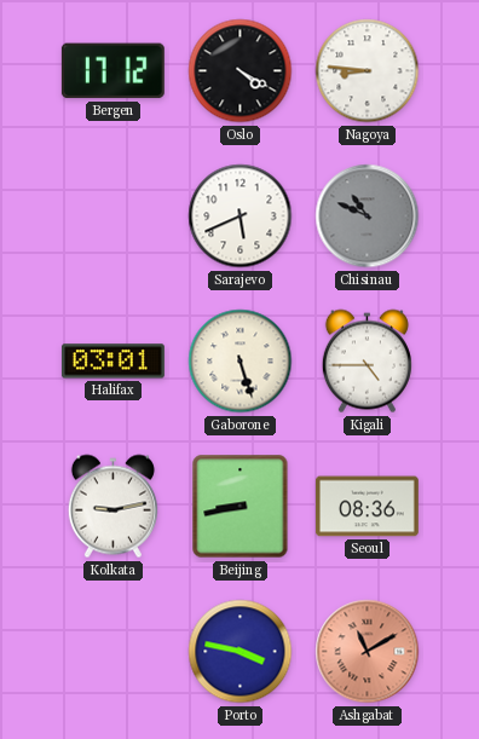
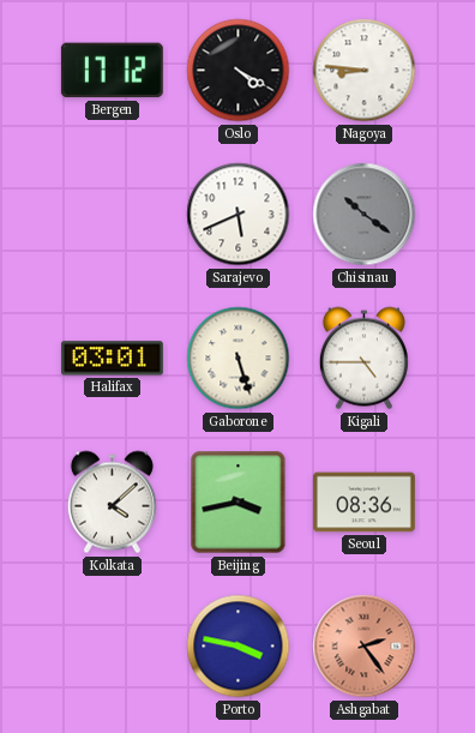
Chisinau: 10:49 -> 10:21
Kolkata: 9:13 -> 4:08
Beijing: 8:43 -> 3:43
Ashgabat: 11:10 -> 2:24
